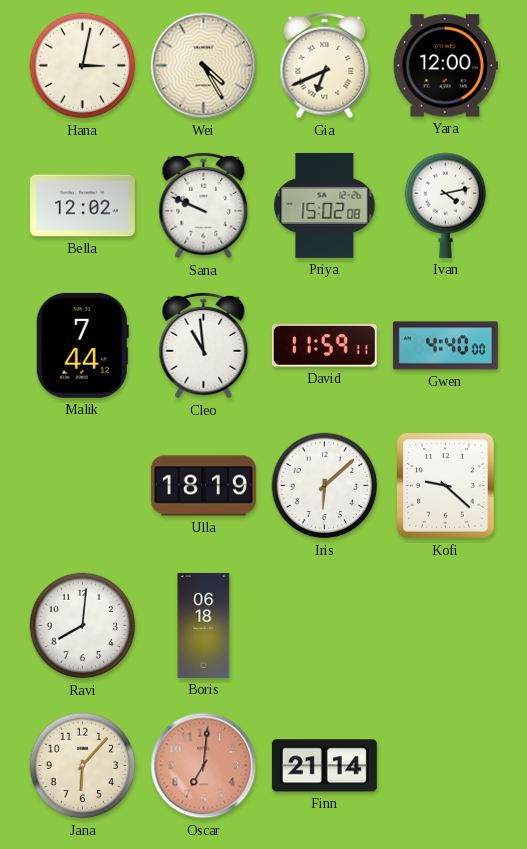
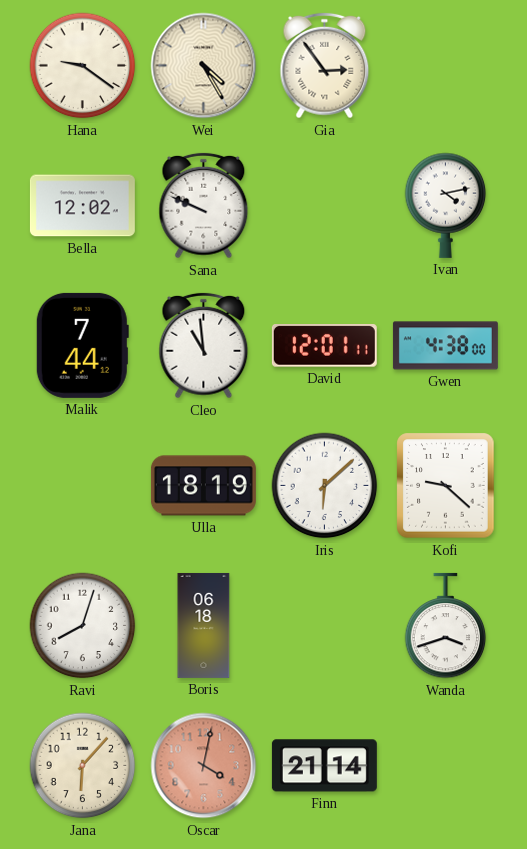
Hana: 3:02 -> 9:21
Gia: 6:41 -> 2:54
Yara: 12:00 -> none
Priya: 15:02 -> none
David: 11:59 -> 12:01
Gwen: 4:40 -> 4:38
Ravi: 8:01 -> 8:03
Wanda: none -> 3:42
Oscar: 7:01 -> 4:02
